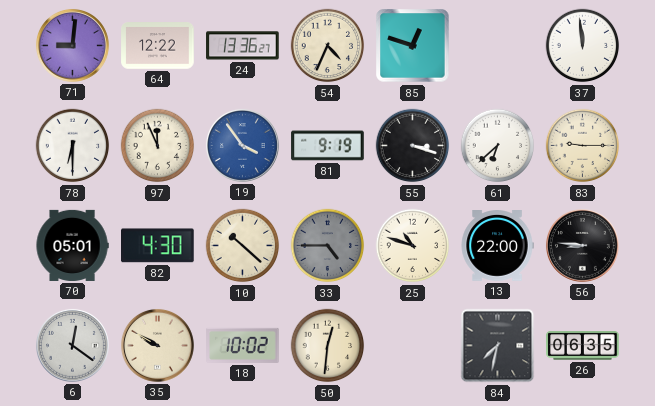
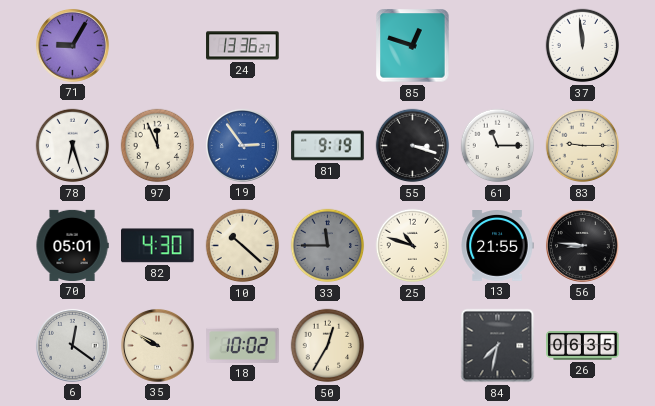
71: 9:01 -> 9:05
64: 12:22 -> none
54: 4:34 -> none
78: 6:30 -> 6:27
19: 3:54 -> 2:54
61: 6:38 -> 11:15
33: 4:45 -> 11:45
13: 22:00 -> 21:55
50: 12:31 -> 12:35
